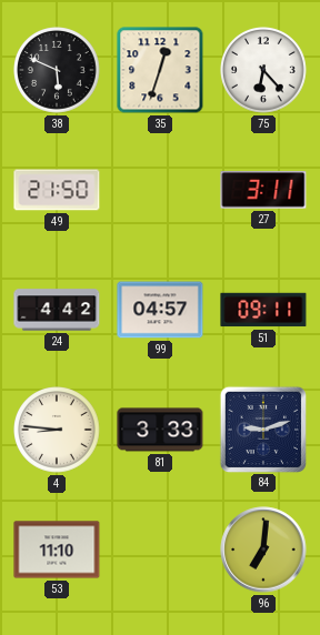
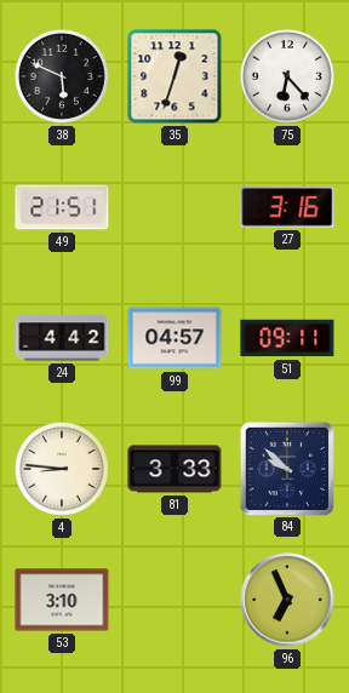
49: 21:50 -> 21:51
27: 3:11 -> 3:16
84: 9:12 -> 9:52
53: 11:10 -> 3:10
96: 7:01 -> 6:56
